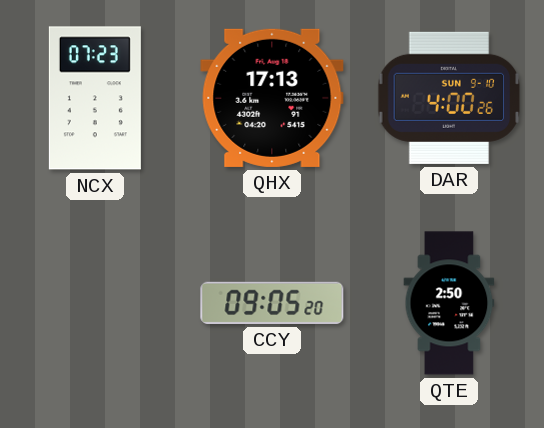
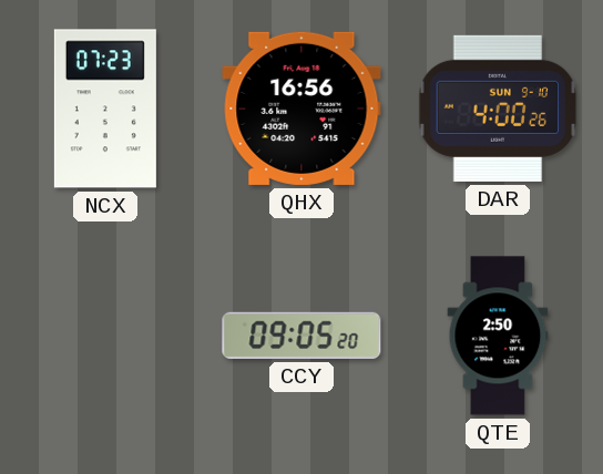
QHX: 17:13 -> 16:56
